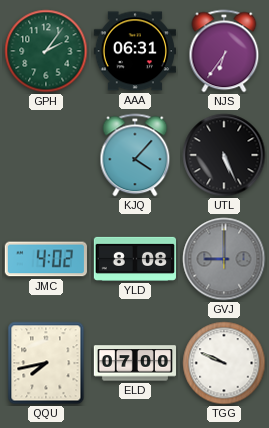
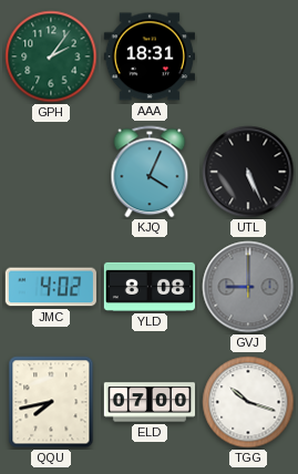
AAA: 06:31 -> 18:31
NJS: 6:36 -> none
KJQ: 4:07 -> 4:04
TGG: 9:49 -> 10:18
